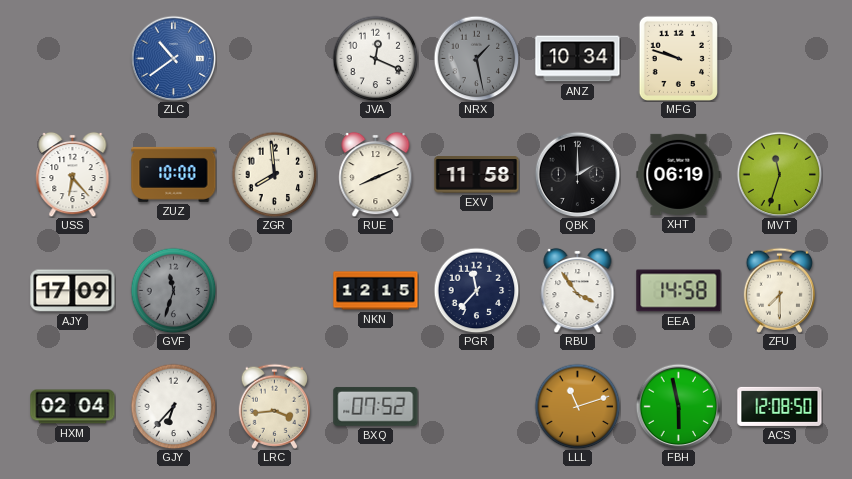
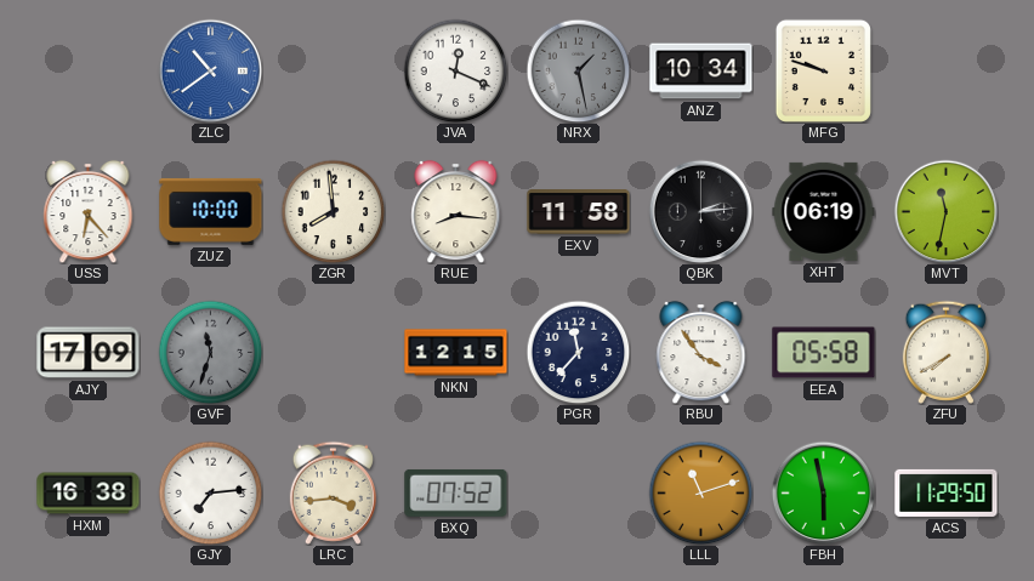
RUE: 8:11 -> 8:16
QBK: 2:00 -> 2:14
MVT: 11:33 -> 11:32
EEA: 14:58 -> 05:58
ZFU: 7:30 -> 7:40
HXM: 02:04 -> 16:38
GJY: 6:37 -> 7:14
ACS: 12:08 -> 11:29
